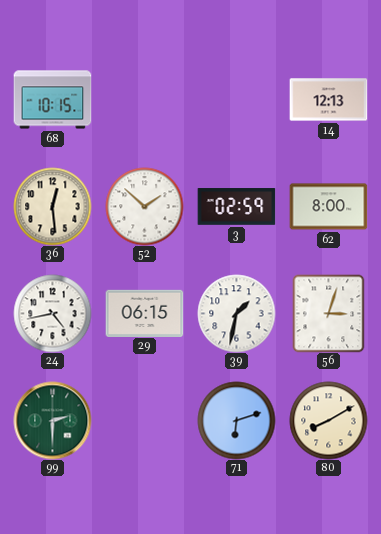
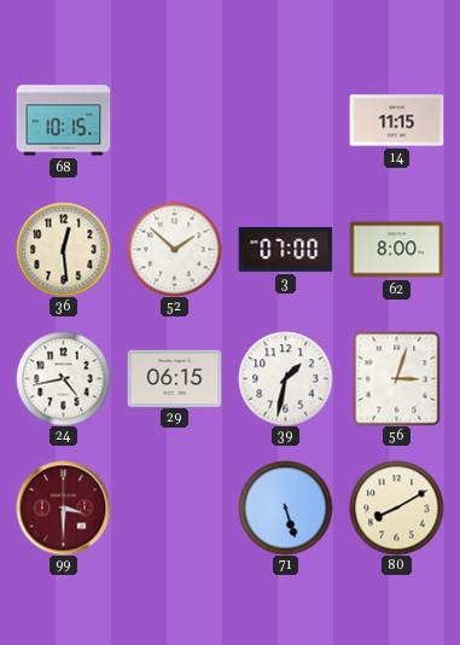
14: 12:13 -> 11:15
3: 02:59 -> 07:00
99: 2:30 -> 3:30
99 dial: green -> burgundy
71: 6:12 -> 5:27
